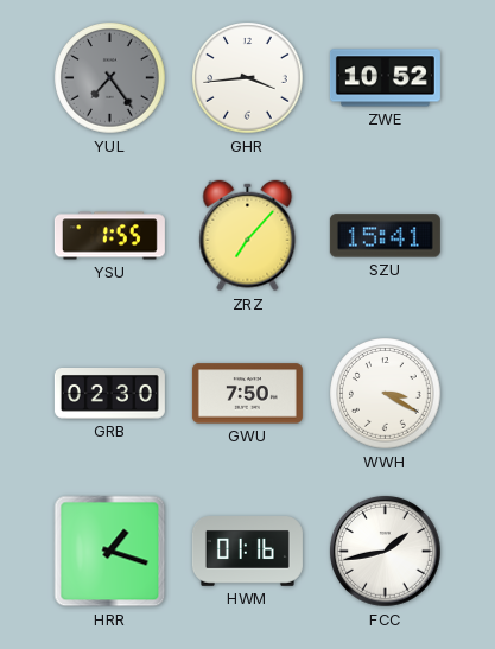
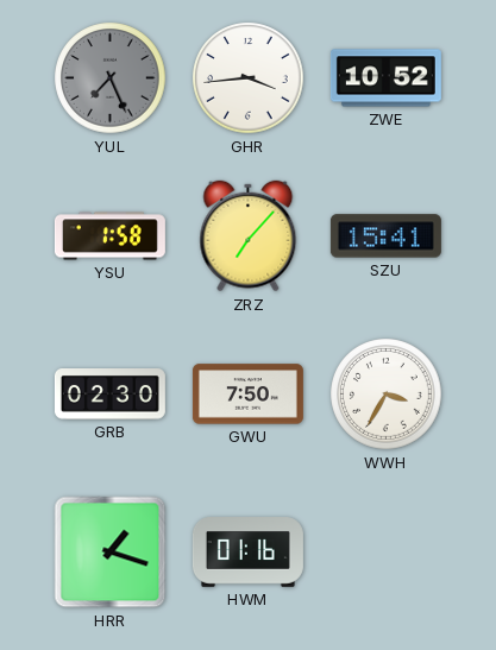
YUL: 7:24 -> 7:26
YSU: 1:55 -> 1:58
WWH: 3:20 -> 3:35
FCC: 1:43 -> none
